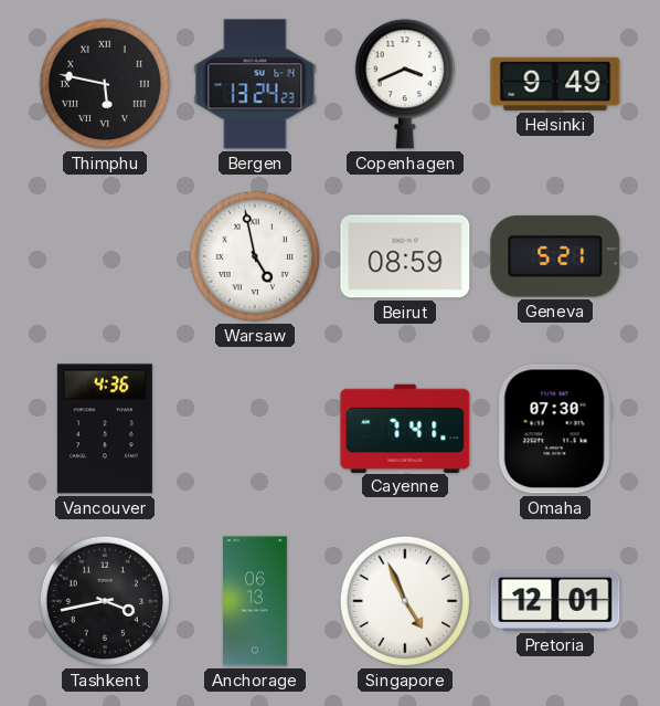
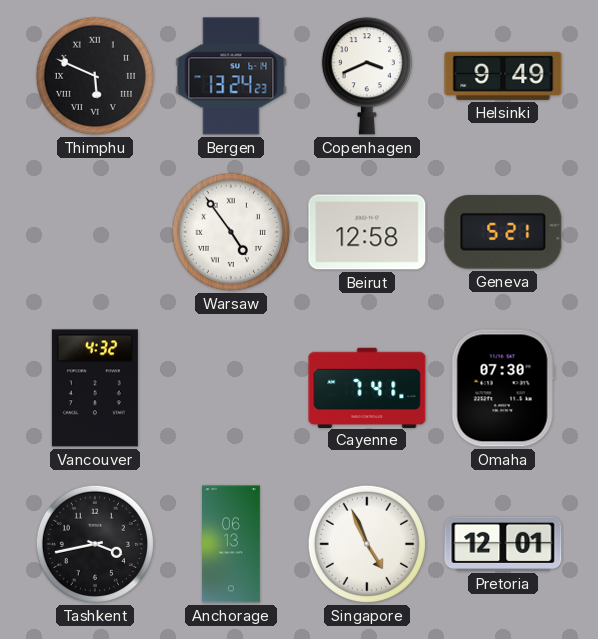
Thimphu: 5:47 -> 5:49
Warsaw: 4:58 -> 4:54
Beirut: 08:59 -> 12:58
Vancouver: 4:36 -> 4:32
